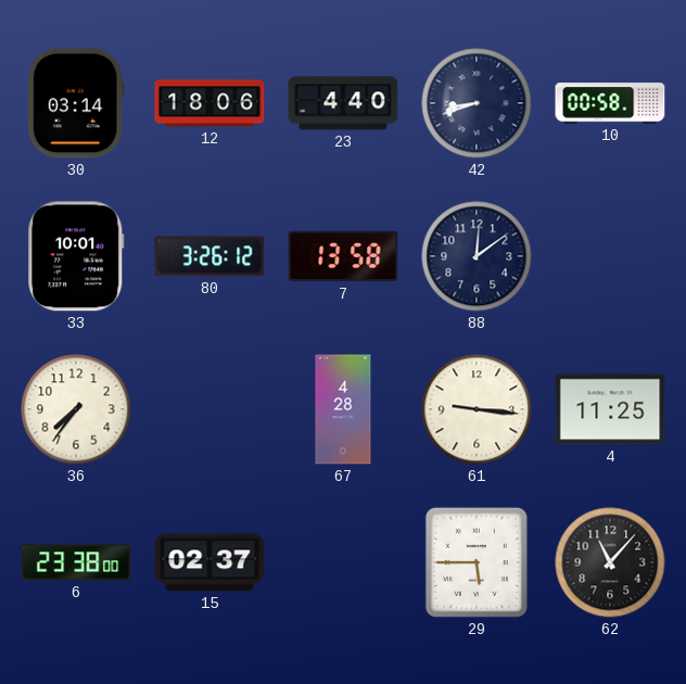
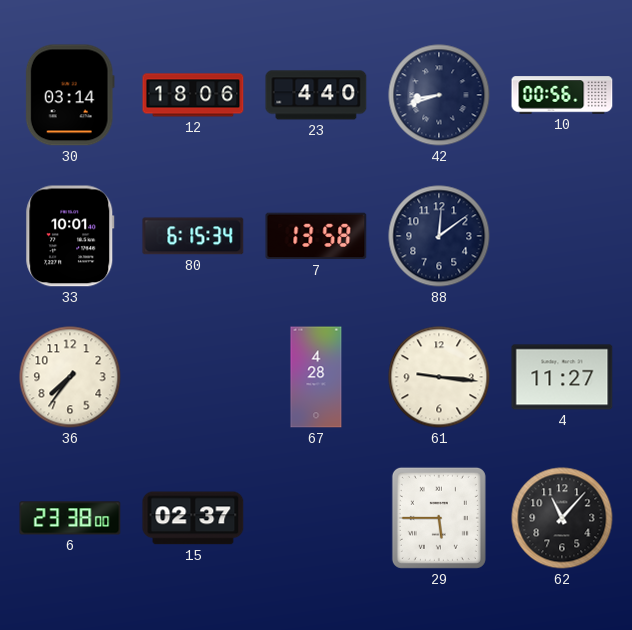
10: 00:58 -> 00:56
80: 3:26 -> 6:15
4: 11:25 -> 11:27
